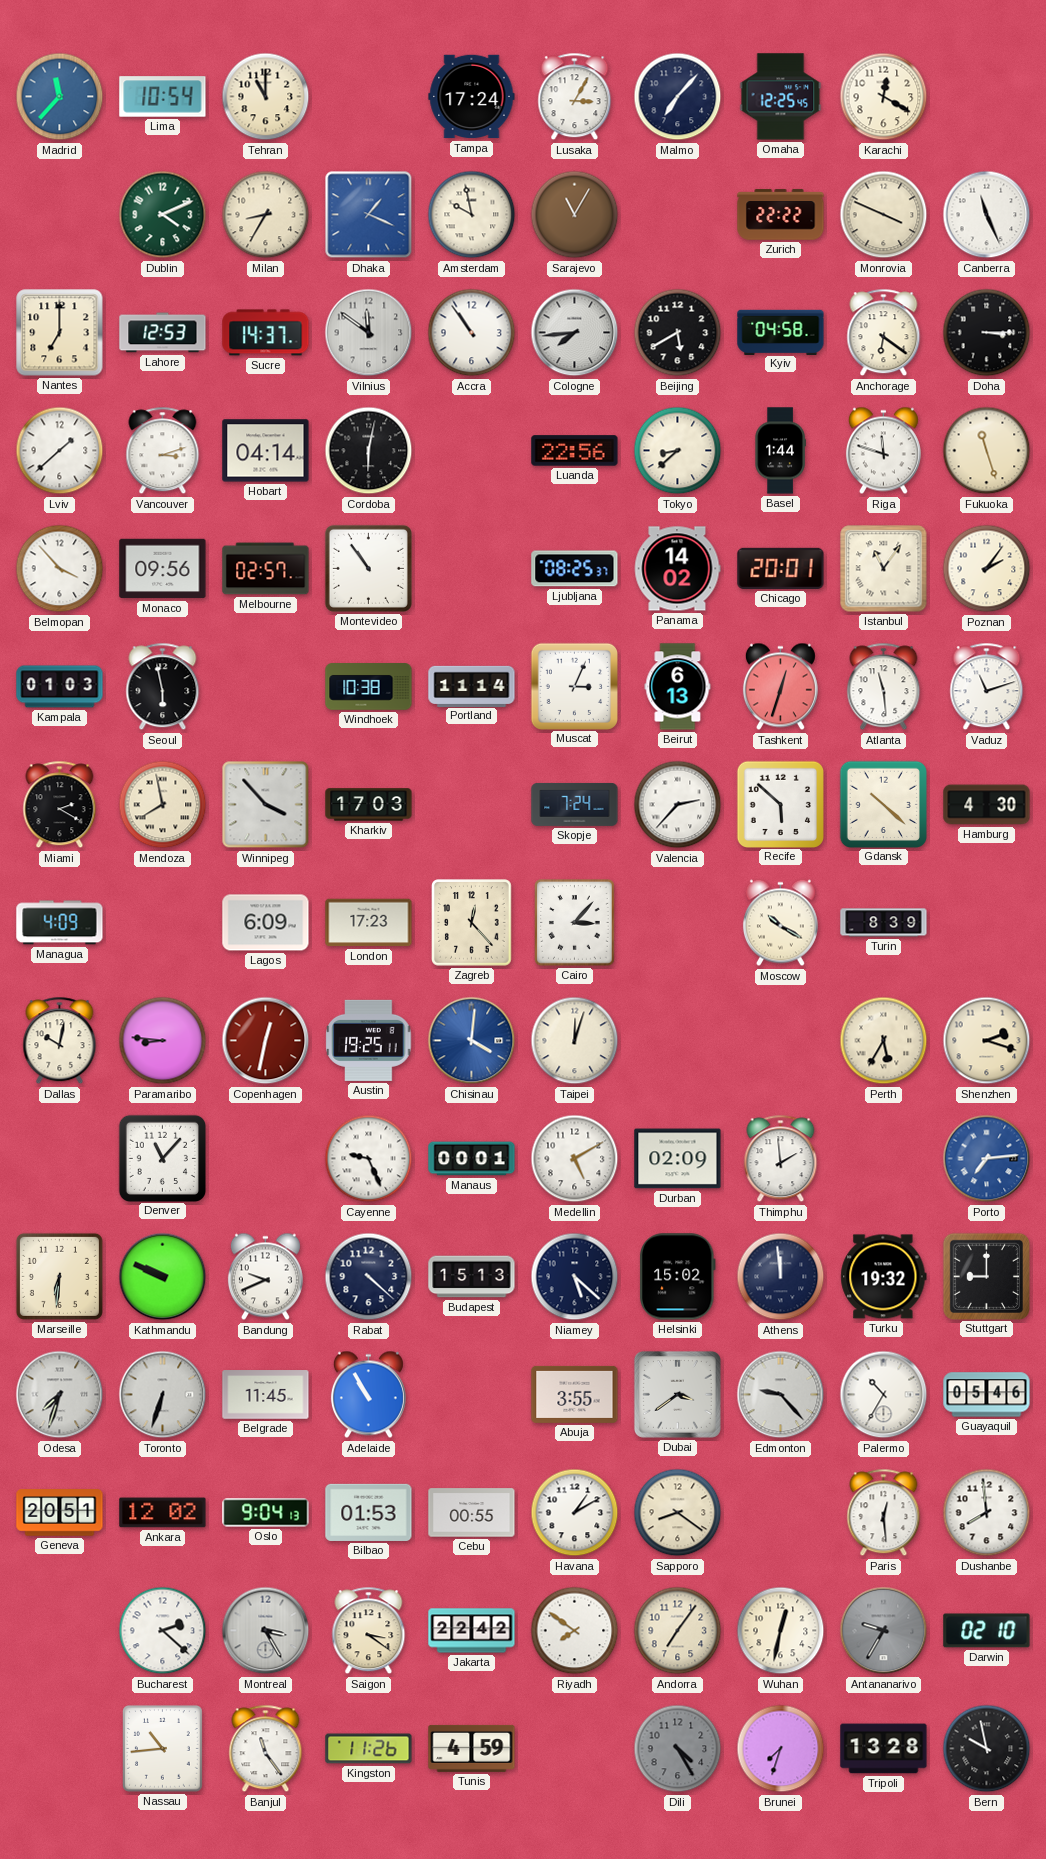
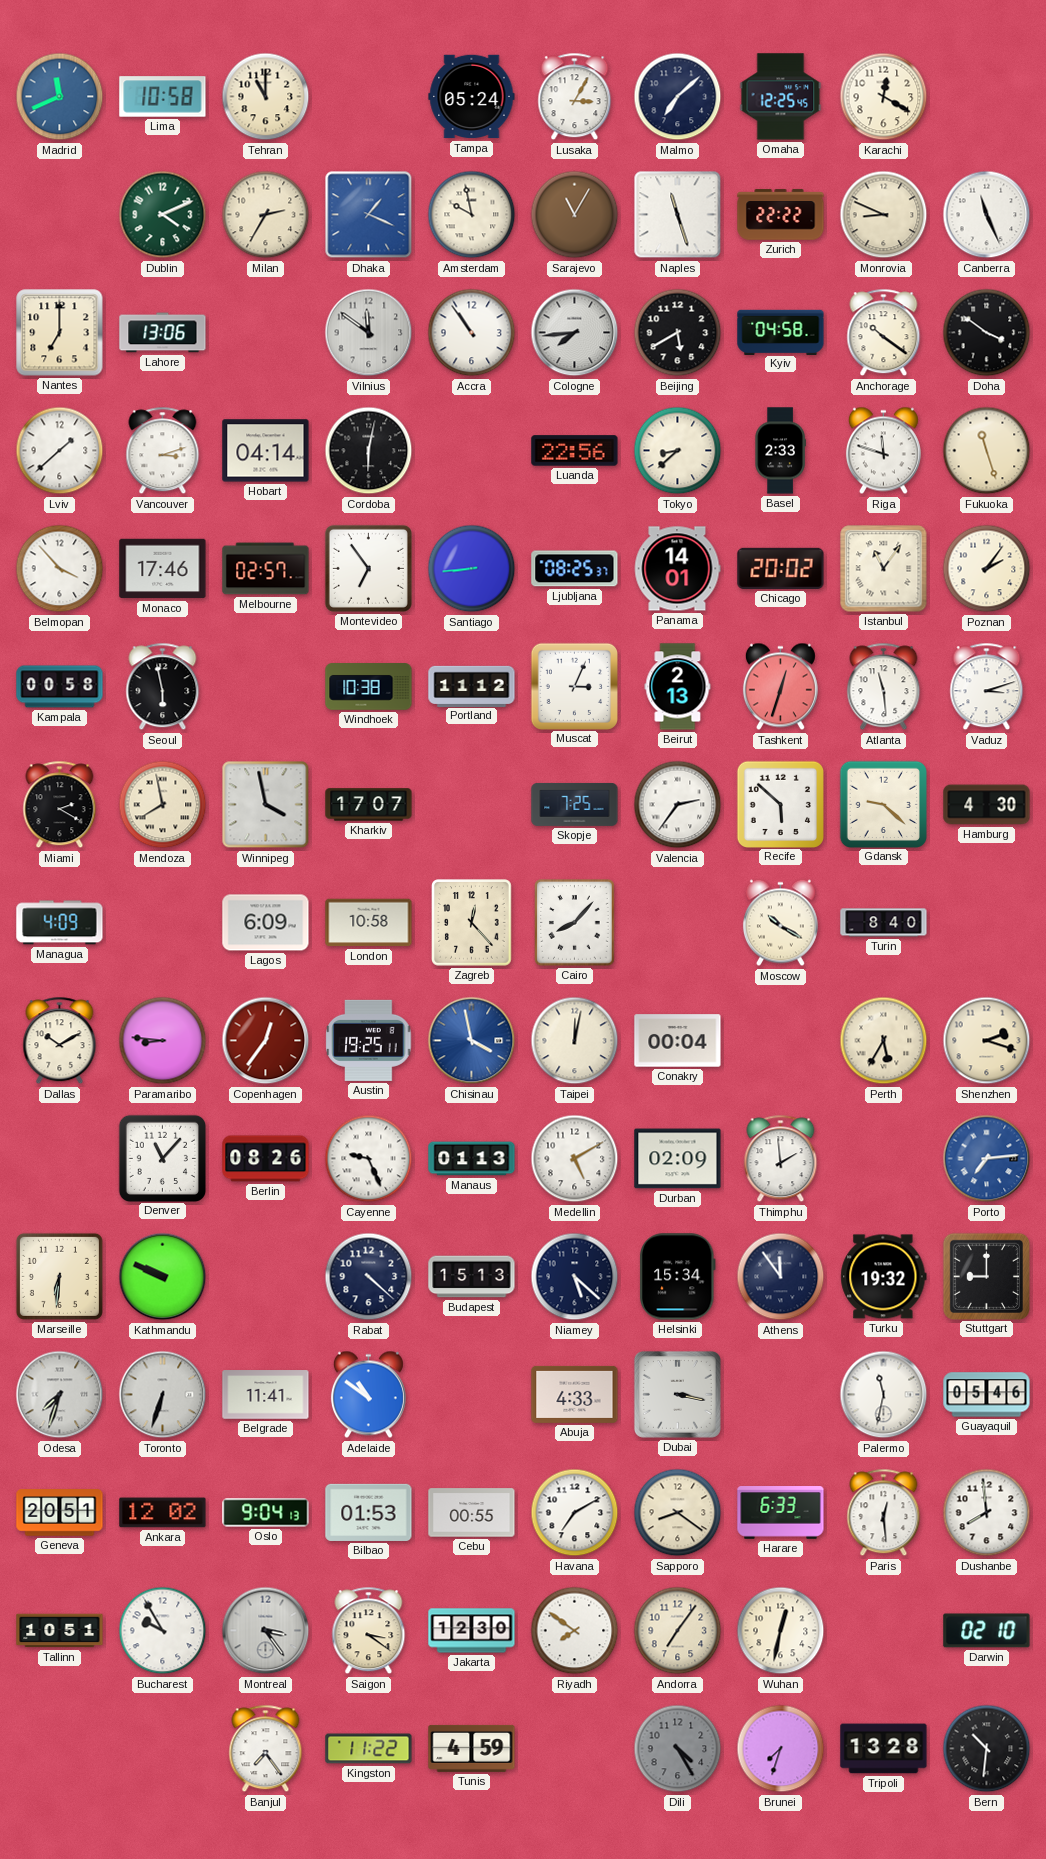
Madrid: 11:37 -> 11:41
Lima: 10:54 -> 10:58
Tampa: 17:24 -> 05:24
Malmo: 7:07 -> 7:08
Milan: 8:35 -> 2:35
Naples: none -> 11:27
Monrovia: 3:49 -> 8:49
Lahore: 12:53 -> 13:06
Sucre: 14:37 -> none
Anchorage: 6:21 -> 10:21
Doha: 3:15 -> 3:51
Basel: 1:44 -> 2:33
Monaco: 09:56 -> 17:46
Montevideo: 10:54 -> 6:54
Santiago: none -> 8:44
Panama: 14:02 -> 14:01
Chicago: 20:01 -> 20:02
Kampala: 01:03 -> 00:58
Portland: 11:14 -> 11:12
Beirut: 6:13 -> 2:13
Vaduz: 11:12 -> 3:12
Winnipeg: 3:53 -> 3:58
Kharkiv: 17:03 -> 17:07
Skopje: 7:24 -> 7:25
Valencia: 2:37 -> 2:36
Gdansk: 10:22 -> 9:22
London: 17:23 -> 10:58
Cairo: 3:07 -> 8:07
Turin: 8:39 -> 8:40
Dallas: 10:02 -> 10:10
Copenhagen: 12:32 -> 12:36
Chisinau: 4:01 -> 3:58
Taipei: 12:03 -> 12:02
Conakry: none -> 00:04
Berlin: none -> 08:26
Manaus: 00:01 -> 01:13
Bandung: 9:41 -> none
Helsinki: 15:02 -> 15:34
Athens: 11:59 -> 11:54
Belgrade: 11:45 -> 11:41
Adelaide: 10:55 -> 10:51
Abuja: 3:55 -> 4:33
Dubai: 3:39 -> 3:17
Edmonton: 9:23 -> none
Palermo: 10:35 -> 11:32
Havana: 1:10 -> 7:10
Harare: none -> 6:33
Tallinn: none -> 10:51
Bucharest: 2:22 -> 9:55
Montreal: 3:25 -> 3:24
Jakarta: 22:42 -> 12:30
Antananarivo: 9:35 -> none
Nassau: 10:44 -> none
Banjul: 11:24 -> 7:24
Kingston: 11:26 -> 11:22
Bern: 9:58 -> 10:31
